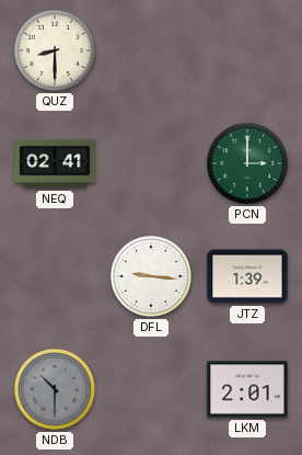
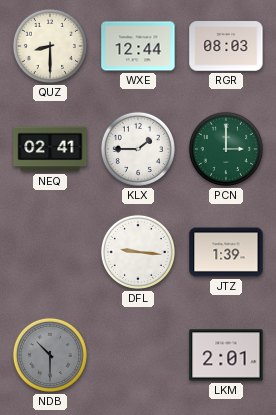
WXE: none -> 12:44
RGR: none -> 08:03
KLX: none -> 1:45
